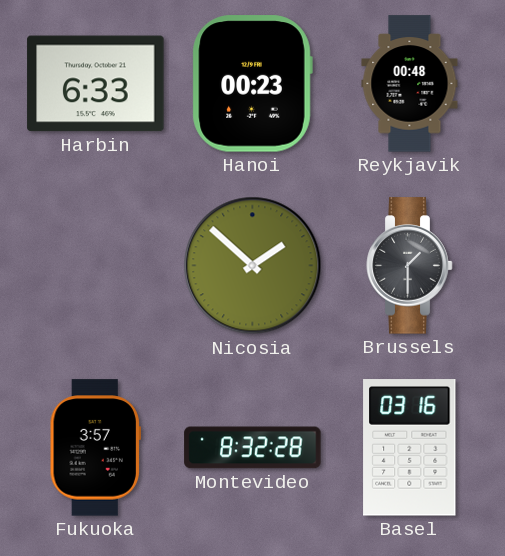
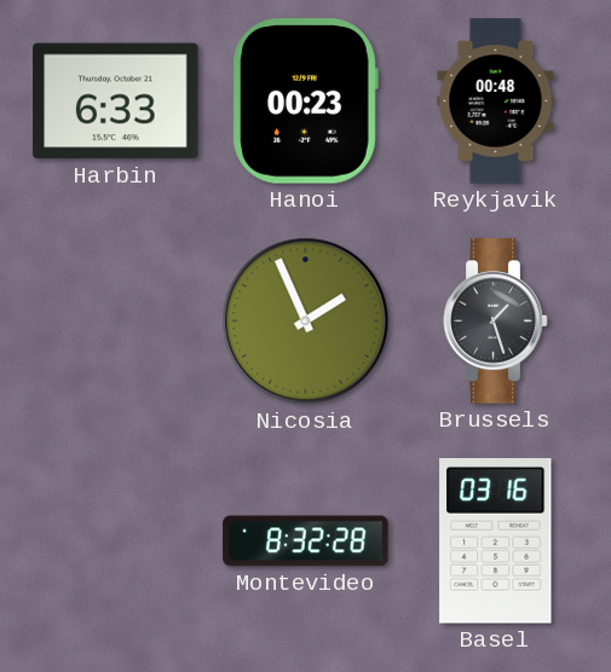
Nicosia: 1:52 -> 1:56
Brussels: 1:30 -> 1:27
Fukuoka: 3:57 -> none
